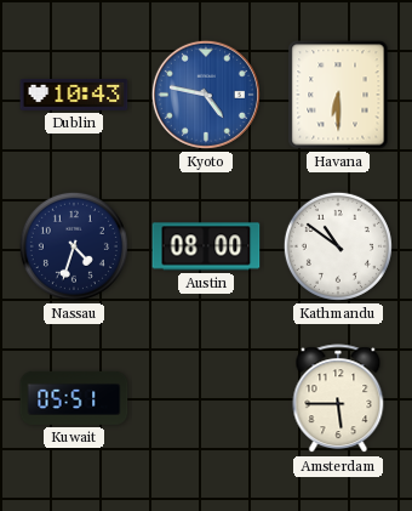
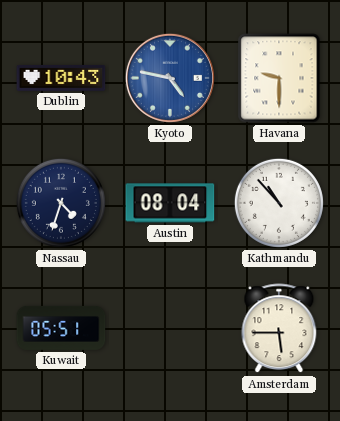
Havana: 6:30 -> 9:30
Austin: 08:00 -> 08:04
Kathmandu: 10:51 -> 10:53
